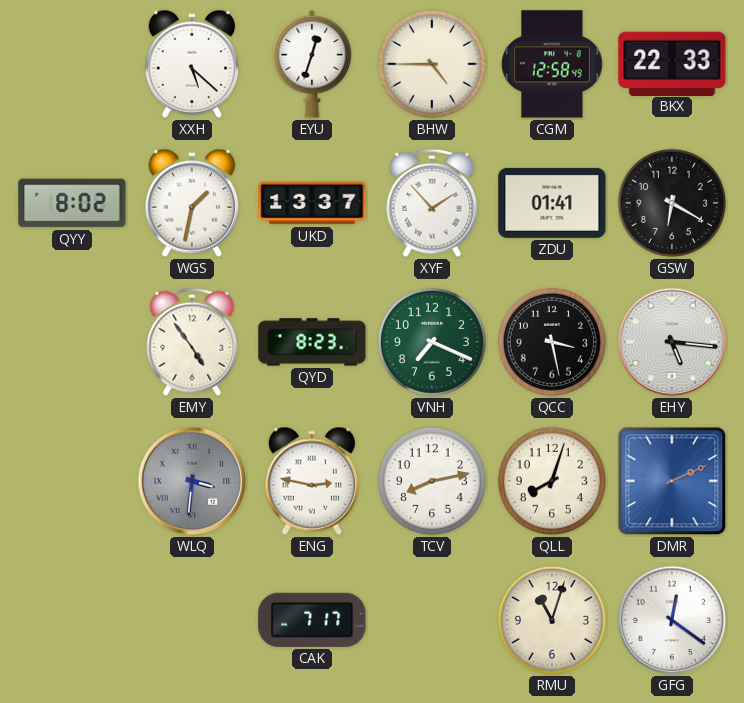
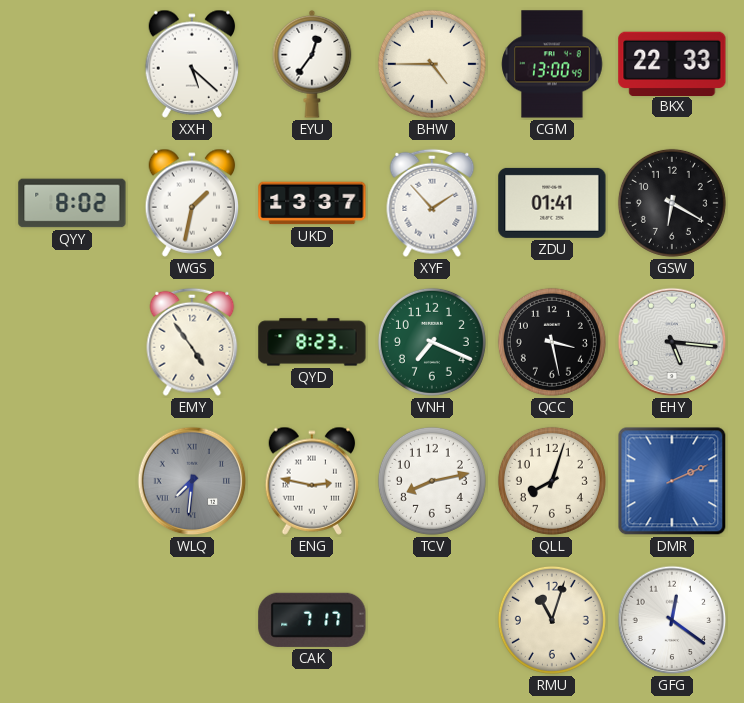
EYU: 12:33 -> 12:36
CGM: 12:58 -> 13:00
WLQ: 3:31 -> 7:31
